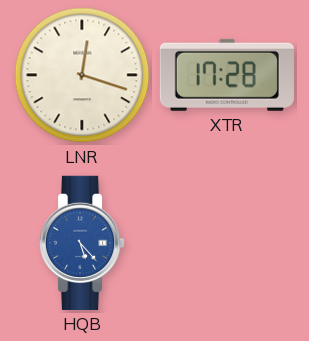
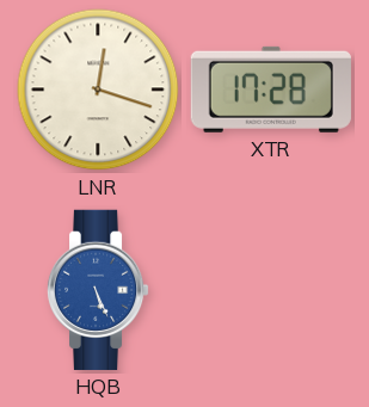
HQB: 5:23 -> 5:26
